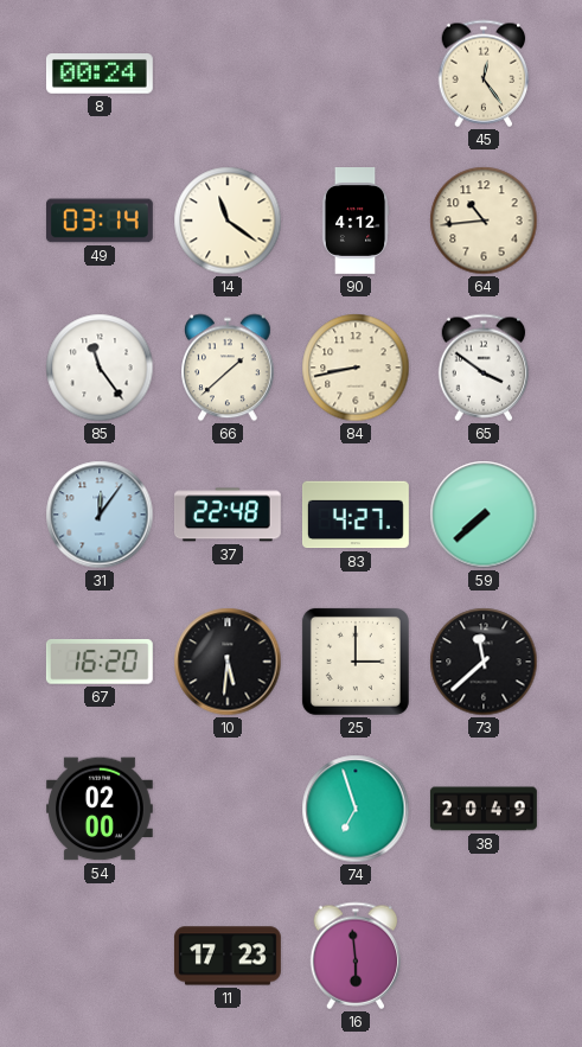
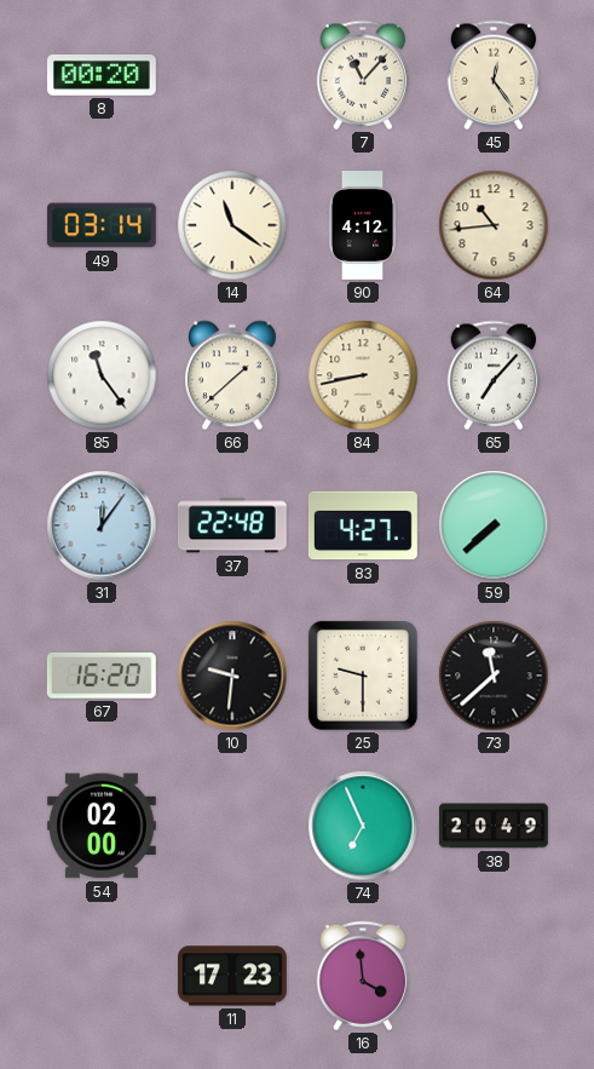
8: 00:24 -> 00:20
7: none -> 11:07
65: 3:51 -> 7:07
10: 5:31 -> 9:31
25: 3:00 -> 9:30
74: 6:57 -> 6:56
16: 5:59 -> 3:59
